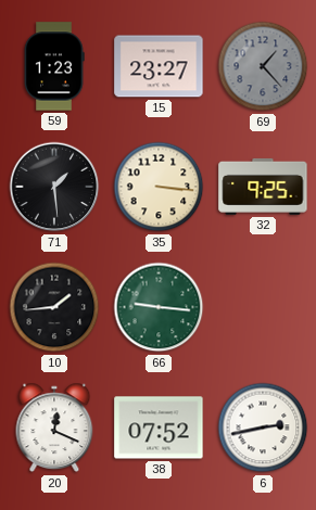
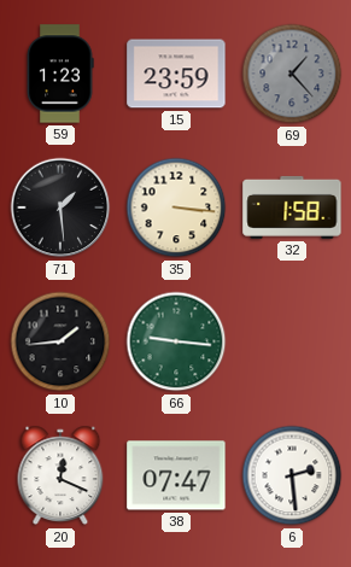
15: 23:27 -> 23:59
32: 9:25 -> 1:58
38: 07:52 -> 07:47
6: 2:43 -> 2:29
